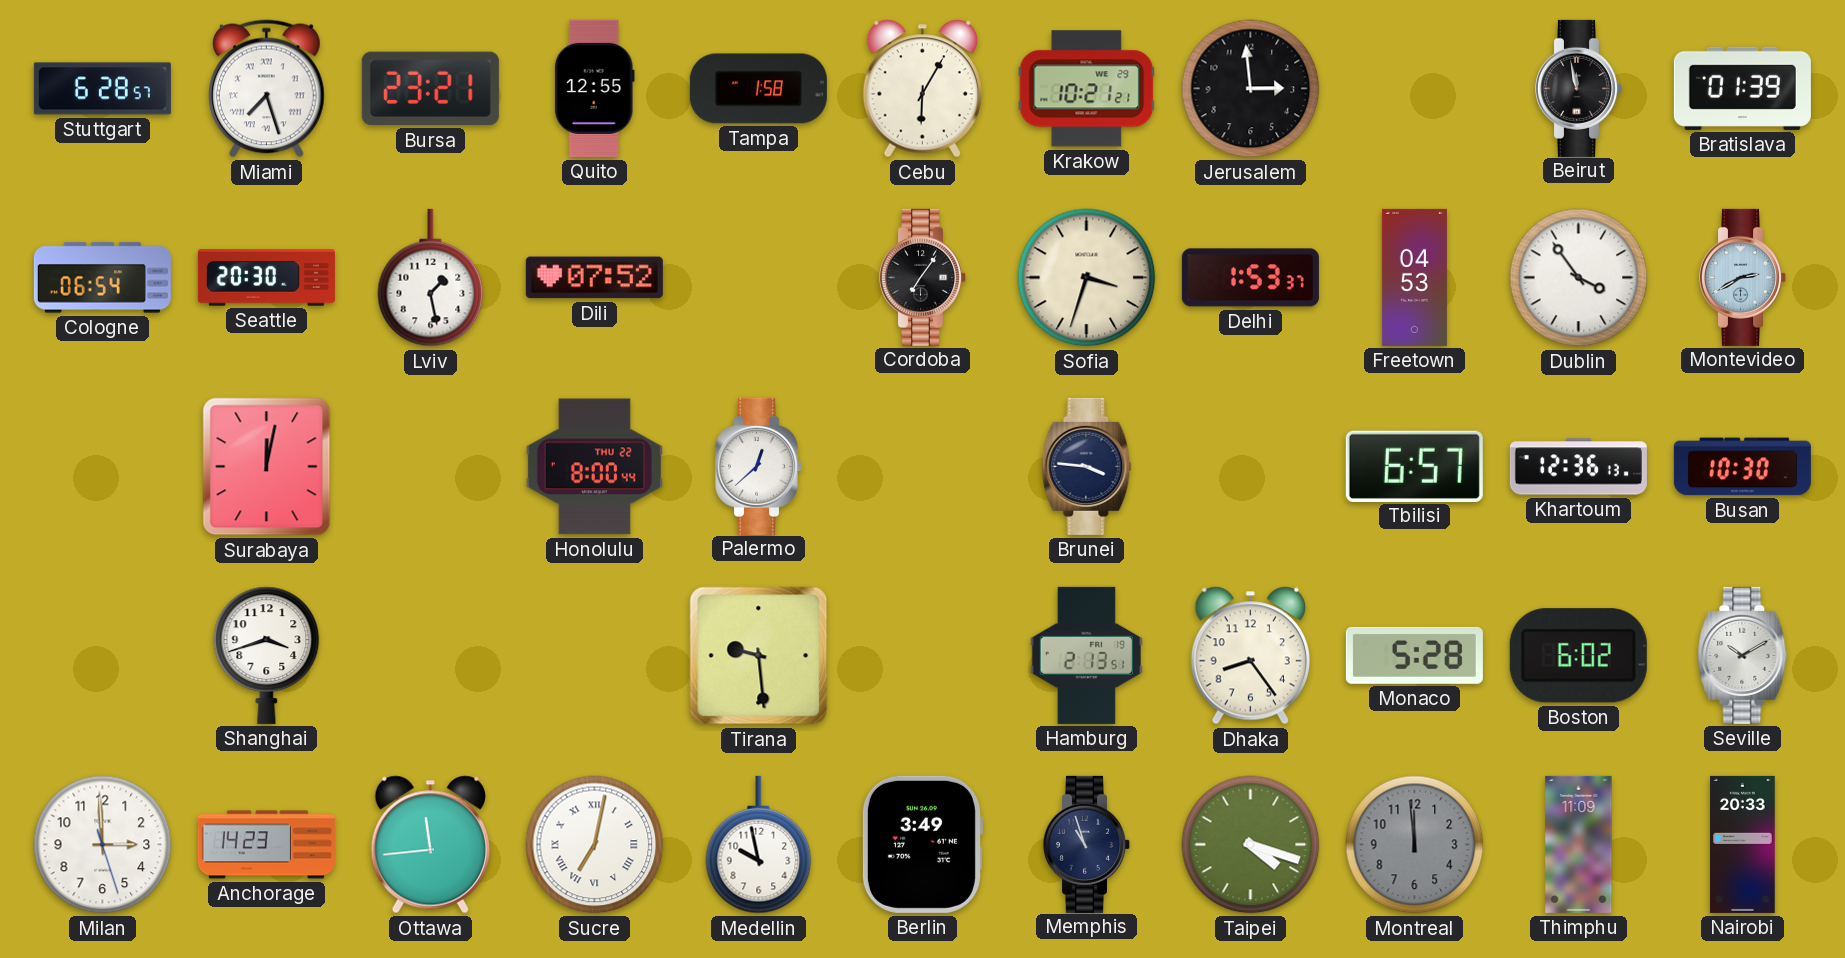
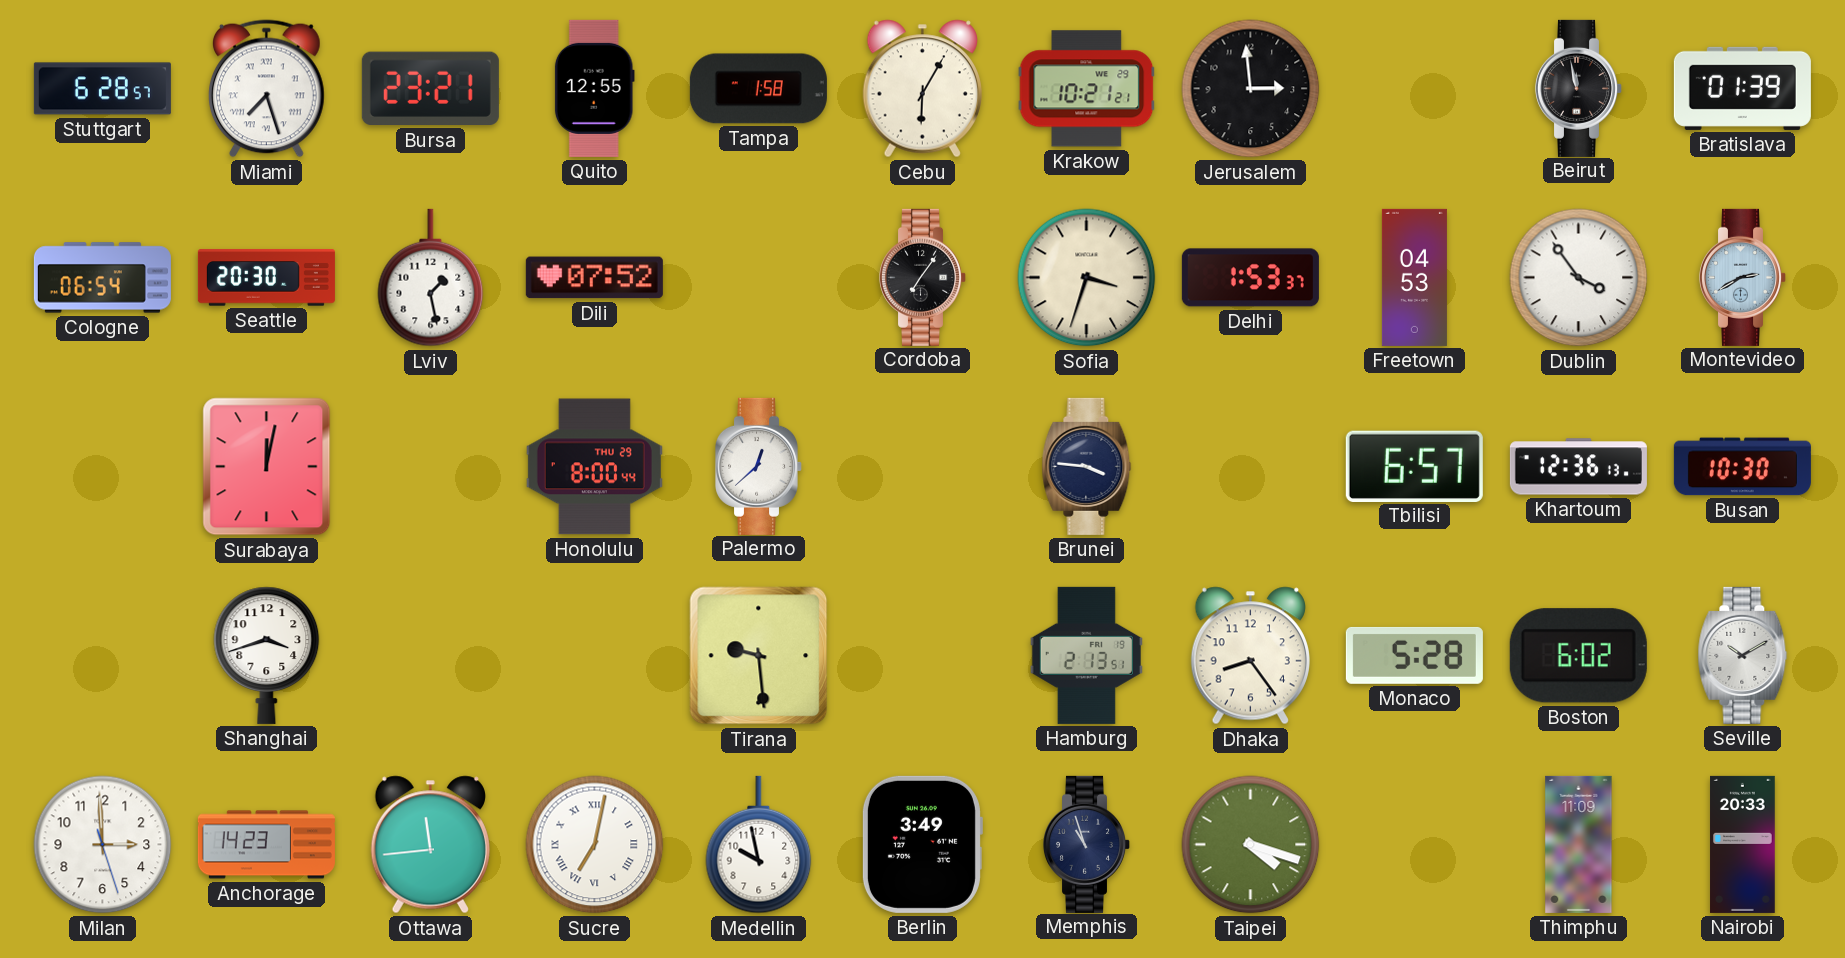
Honolulu date: THU 22 -> THU 29
Montreal: 11:59 -> none
